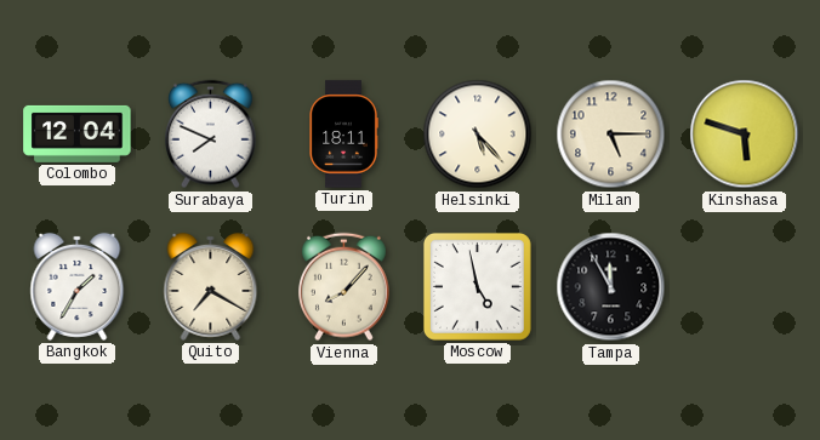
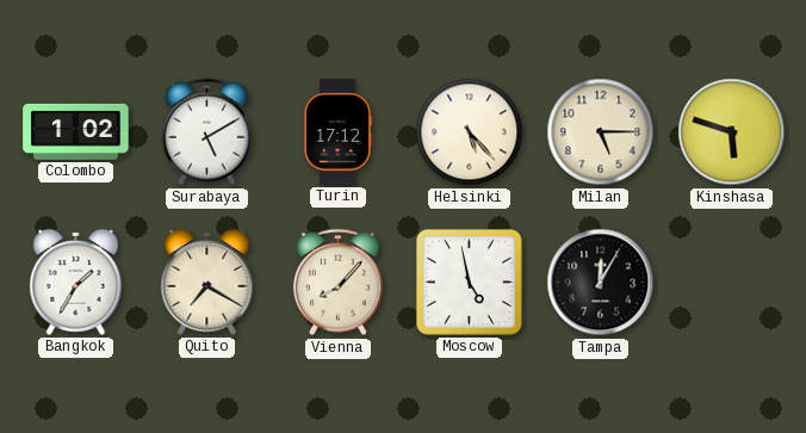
Colombo: 12:04 -> 1:02
Surabaya: 7:49 -> 5:10
Turin: 18:11 -> 17:12
Tampa: 11:55 -> 12:05
